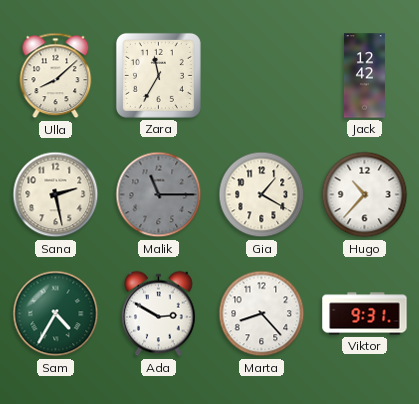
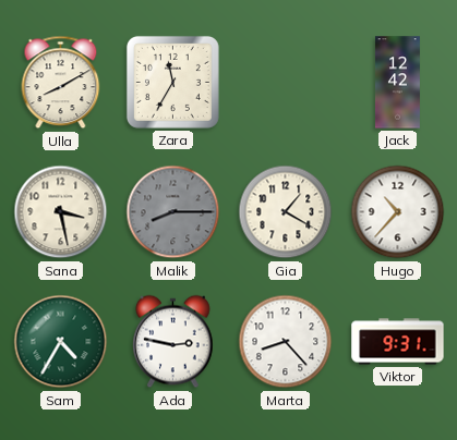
Ulla: 8:08 -> 8:10
Sana: 2:28 -> 3:28
Malik: 11:15 -> 8:15
Ada: 2:50 -> 2:47
